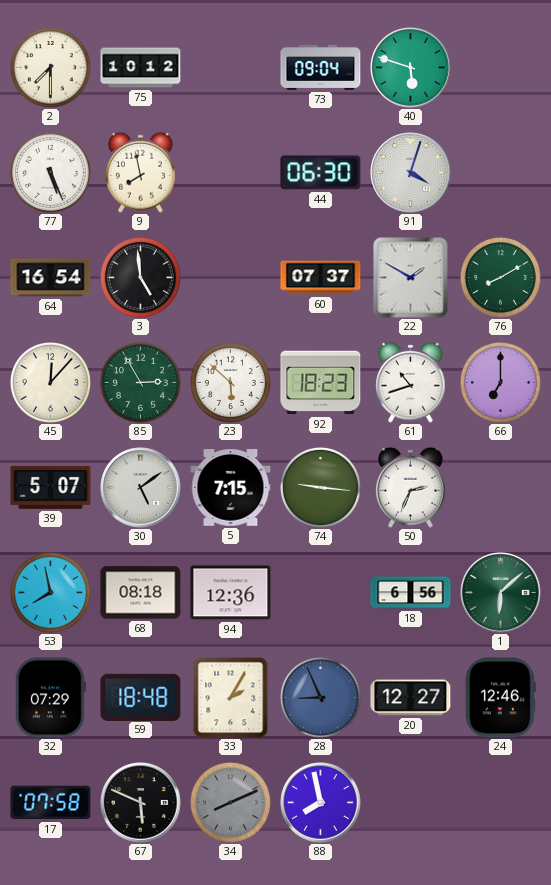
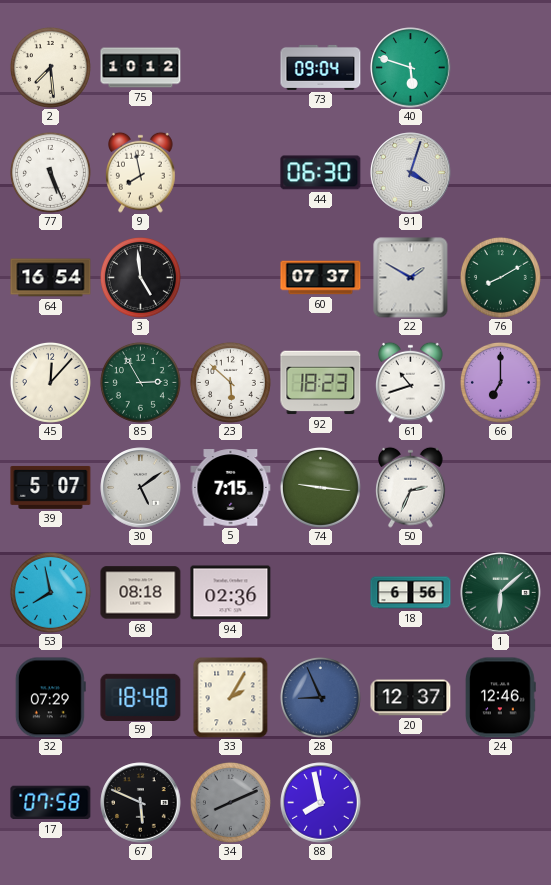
2: 7:30 -> 7:29
94: 12:36 -> 02:36
20: 12:27 -> 12:37
